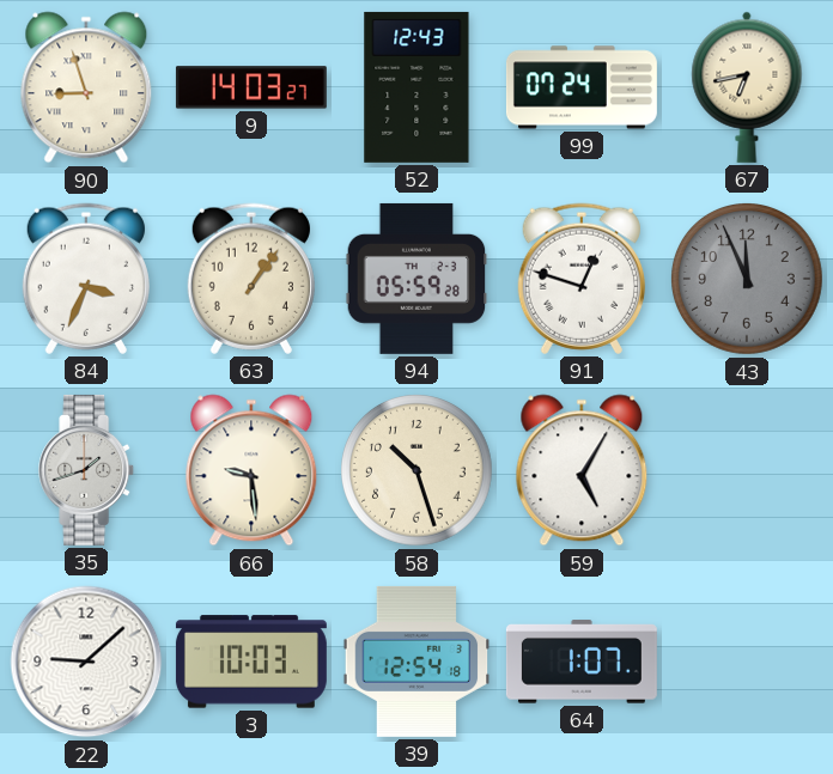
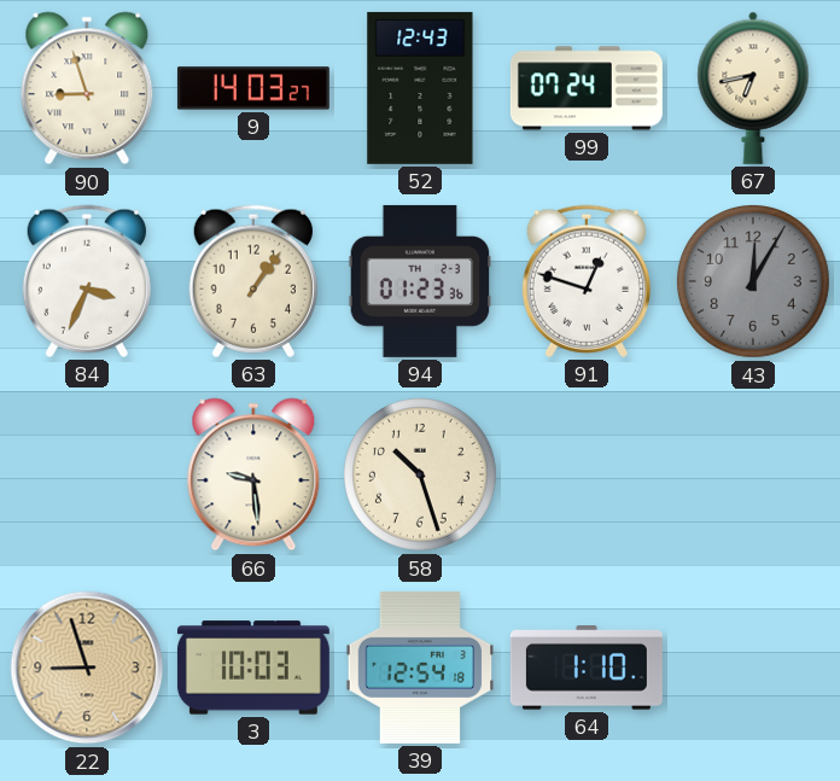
94: 05:59 -> 01:23
43: 11:56 -> 12:05
35: 1:42 -> none
59: 5:05 -> none
22: 9:08 -> 8:57
22 dial: white -> champagne
64: 1:07 -> 1:10
